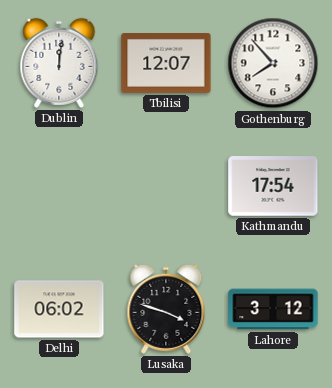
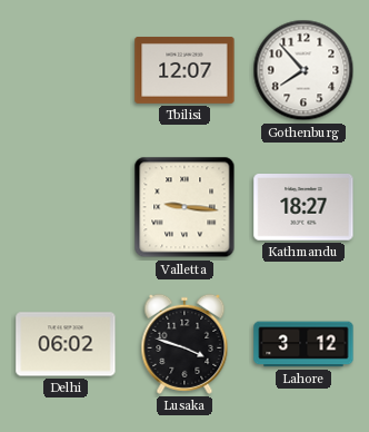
Dublin: 12:01 -> none
Valletta: none -> 9:16
Kathmandu: 17:54 -> 18:27
